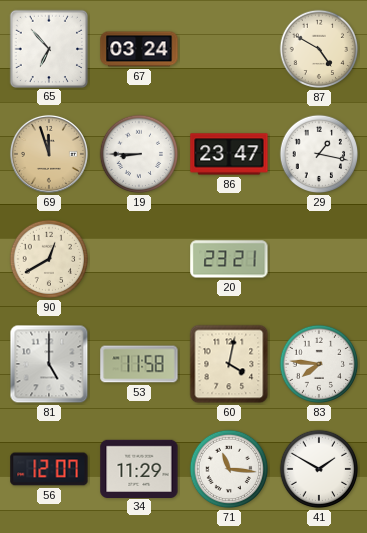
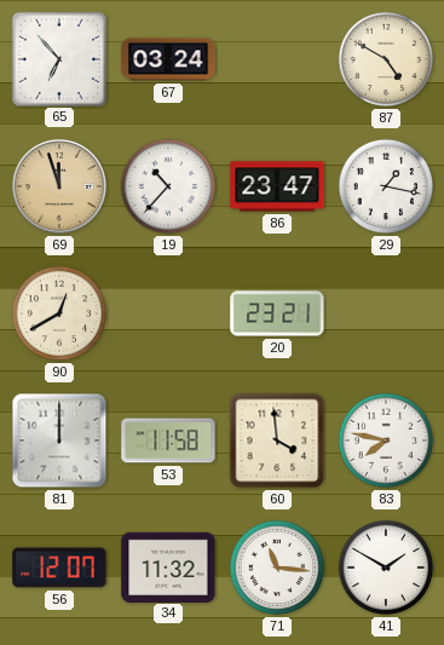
19: 8:45 -> 10:37
81: 5:00 -> 12:00
60: 4:02 -> 3:59
83: 7:46 -> 7:47
34: 11:29 -> 11:32
